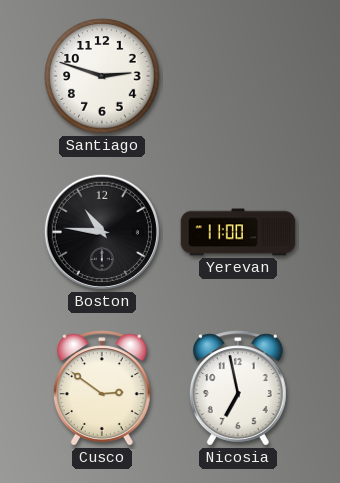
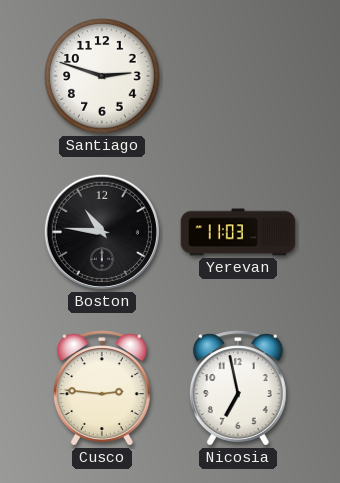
Yerevan: 11:00 -> 11:03
Cusco: 2:51 -> 2:46
